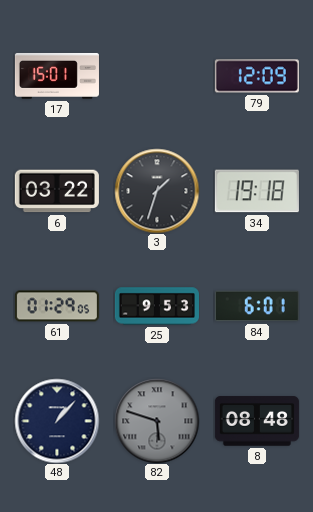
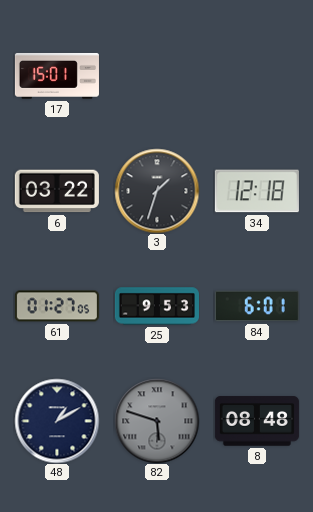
79: 12:09 -> none
34: 19:18 -> 12:18
61: 01:29 -> 01:27
48: 1:07 -> 1:10
